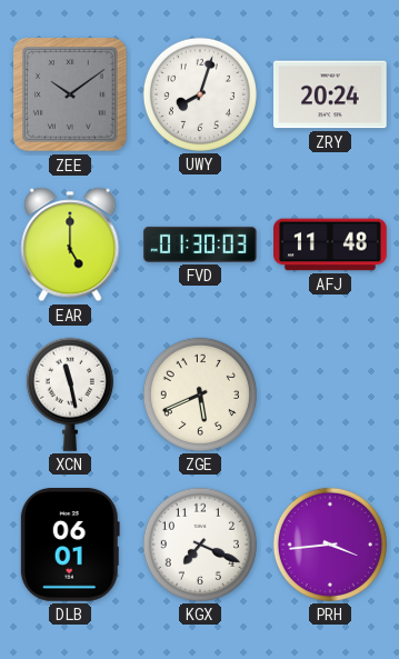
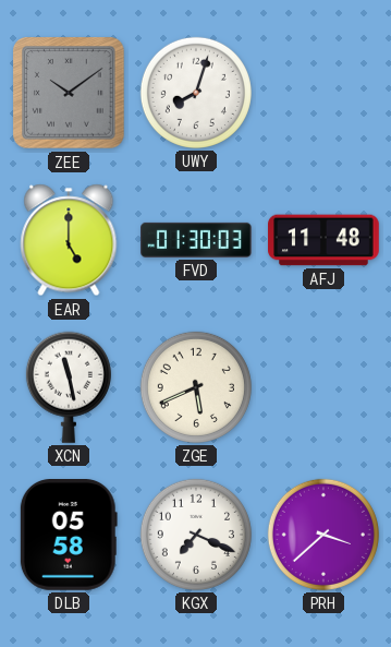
ZRY: 20:24 -> none
DLB: 06:01 -> 05:58
PRH: 3:44 -> 3:38
